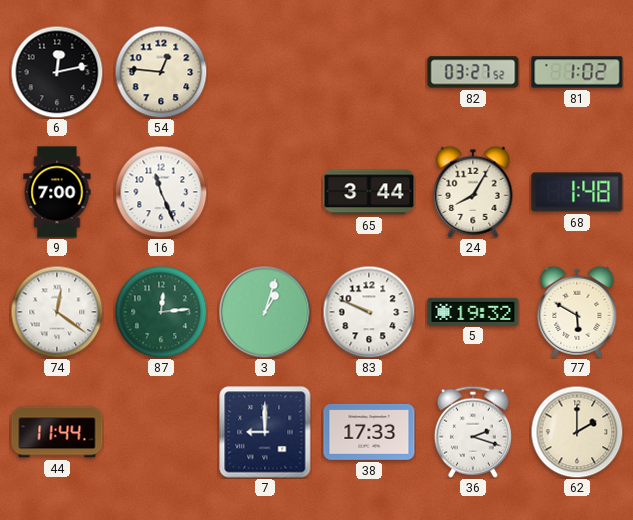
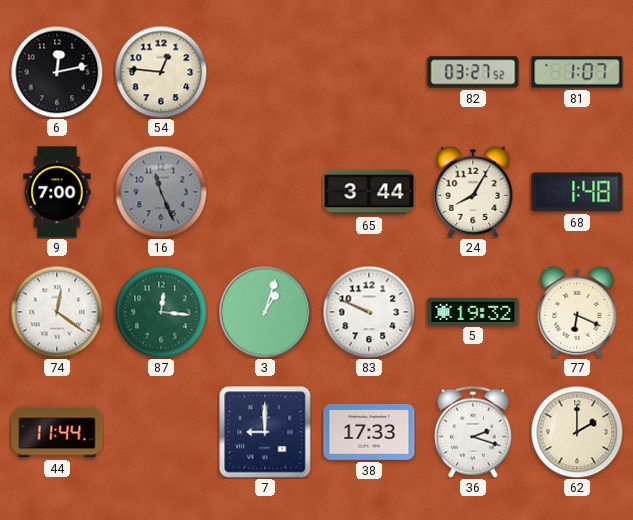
81: 1:02 -> 1:07
16 dial: white -> grey
87: 12:14 -> 12:16
77: 5:50 -> 6:19
